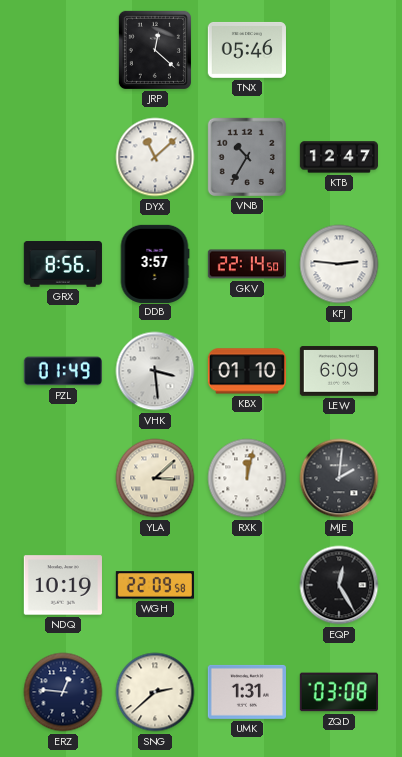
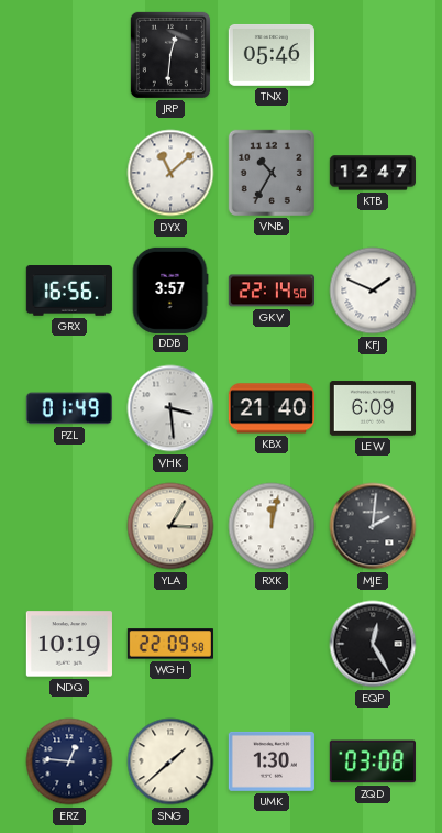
JRP: 12:22 -> 12:31
GRX: 8:56 -> 16:56
KFJ: 2:46 -> 1:49
KBX: 01:10 -> 21:40
YLA: 3:08 -> 3:05
SNG: 2:38 -> 1:38
UMK: 1:31 -> 1:30
